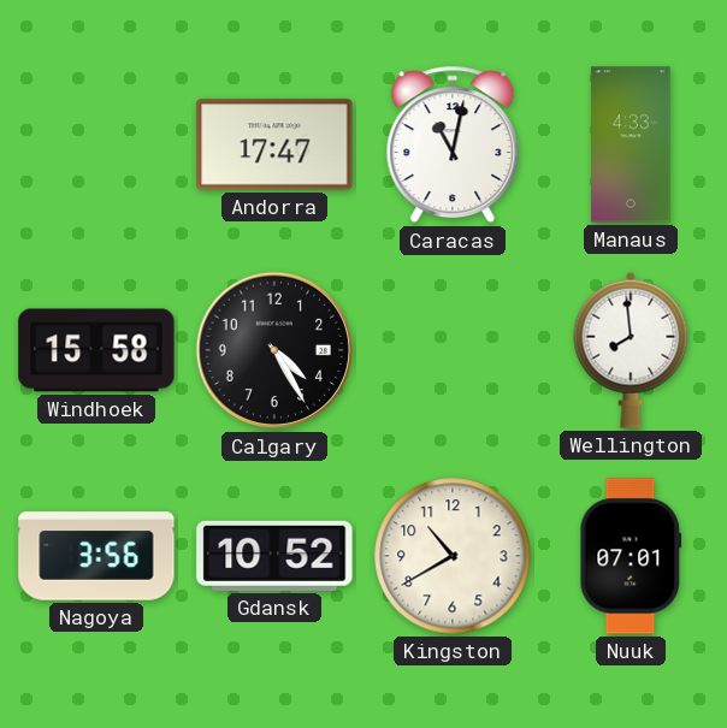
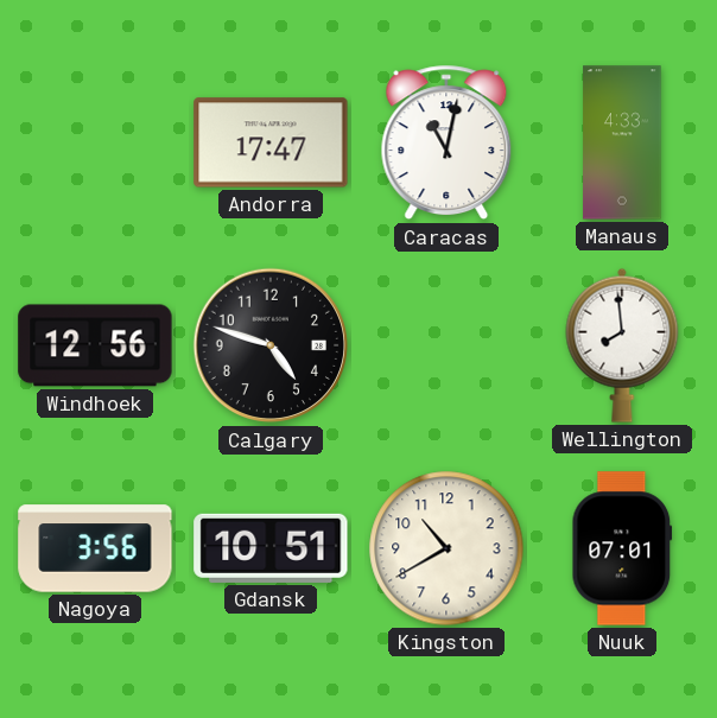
Windhoek: 15:58 -> 12:56
Calgary: 4:25 -> 4:48
Gdansk: 10:52 -> 10:51
